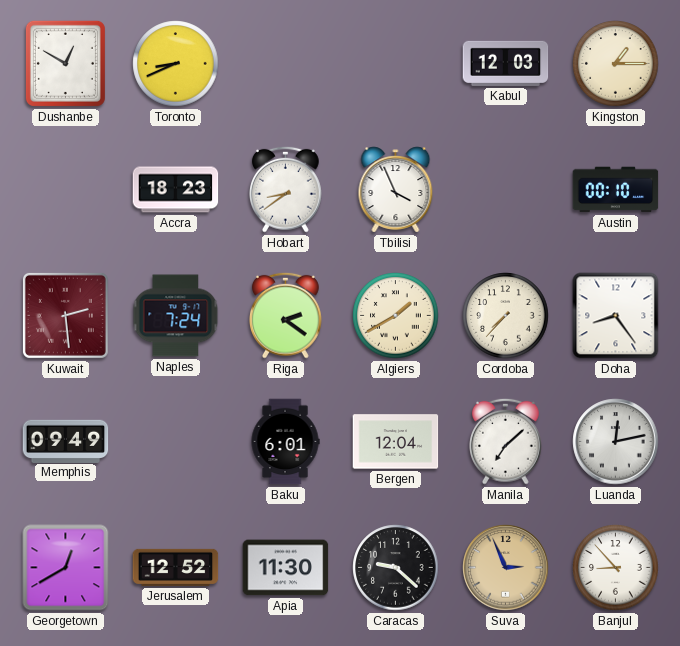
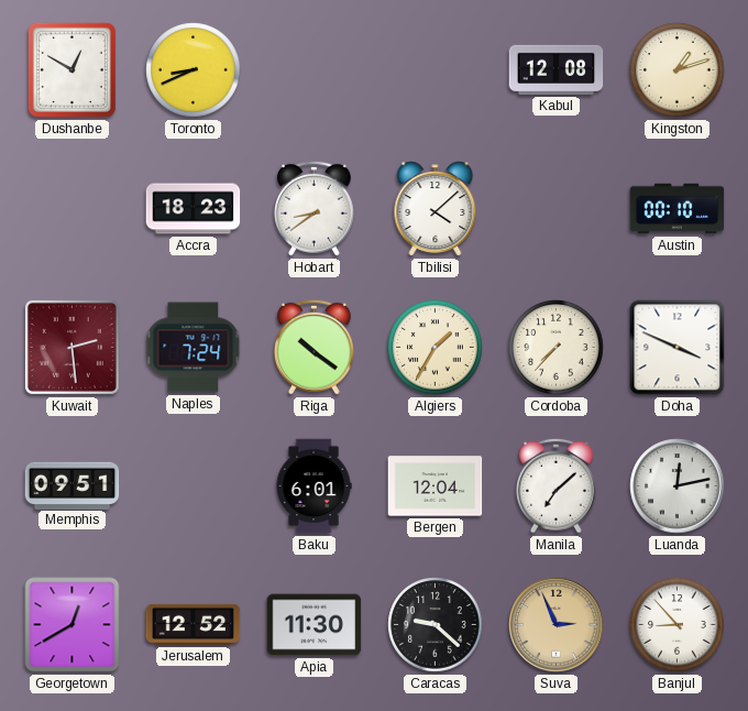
Kabul: 12:03 -> 12:08
Kingston: 1:15 -> 1:12
Tbilisi: 3:56 -> 4:08
Riga: 2:21 -> 10:21
Algiers: 1:40 -> 1:35
Doha: 8:24 -> 3:49
Memphis: 09:49 -> 09:51
